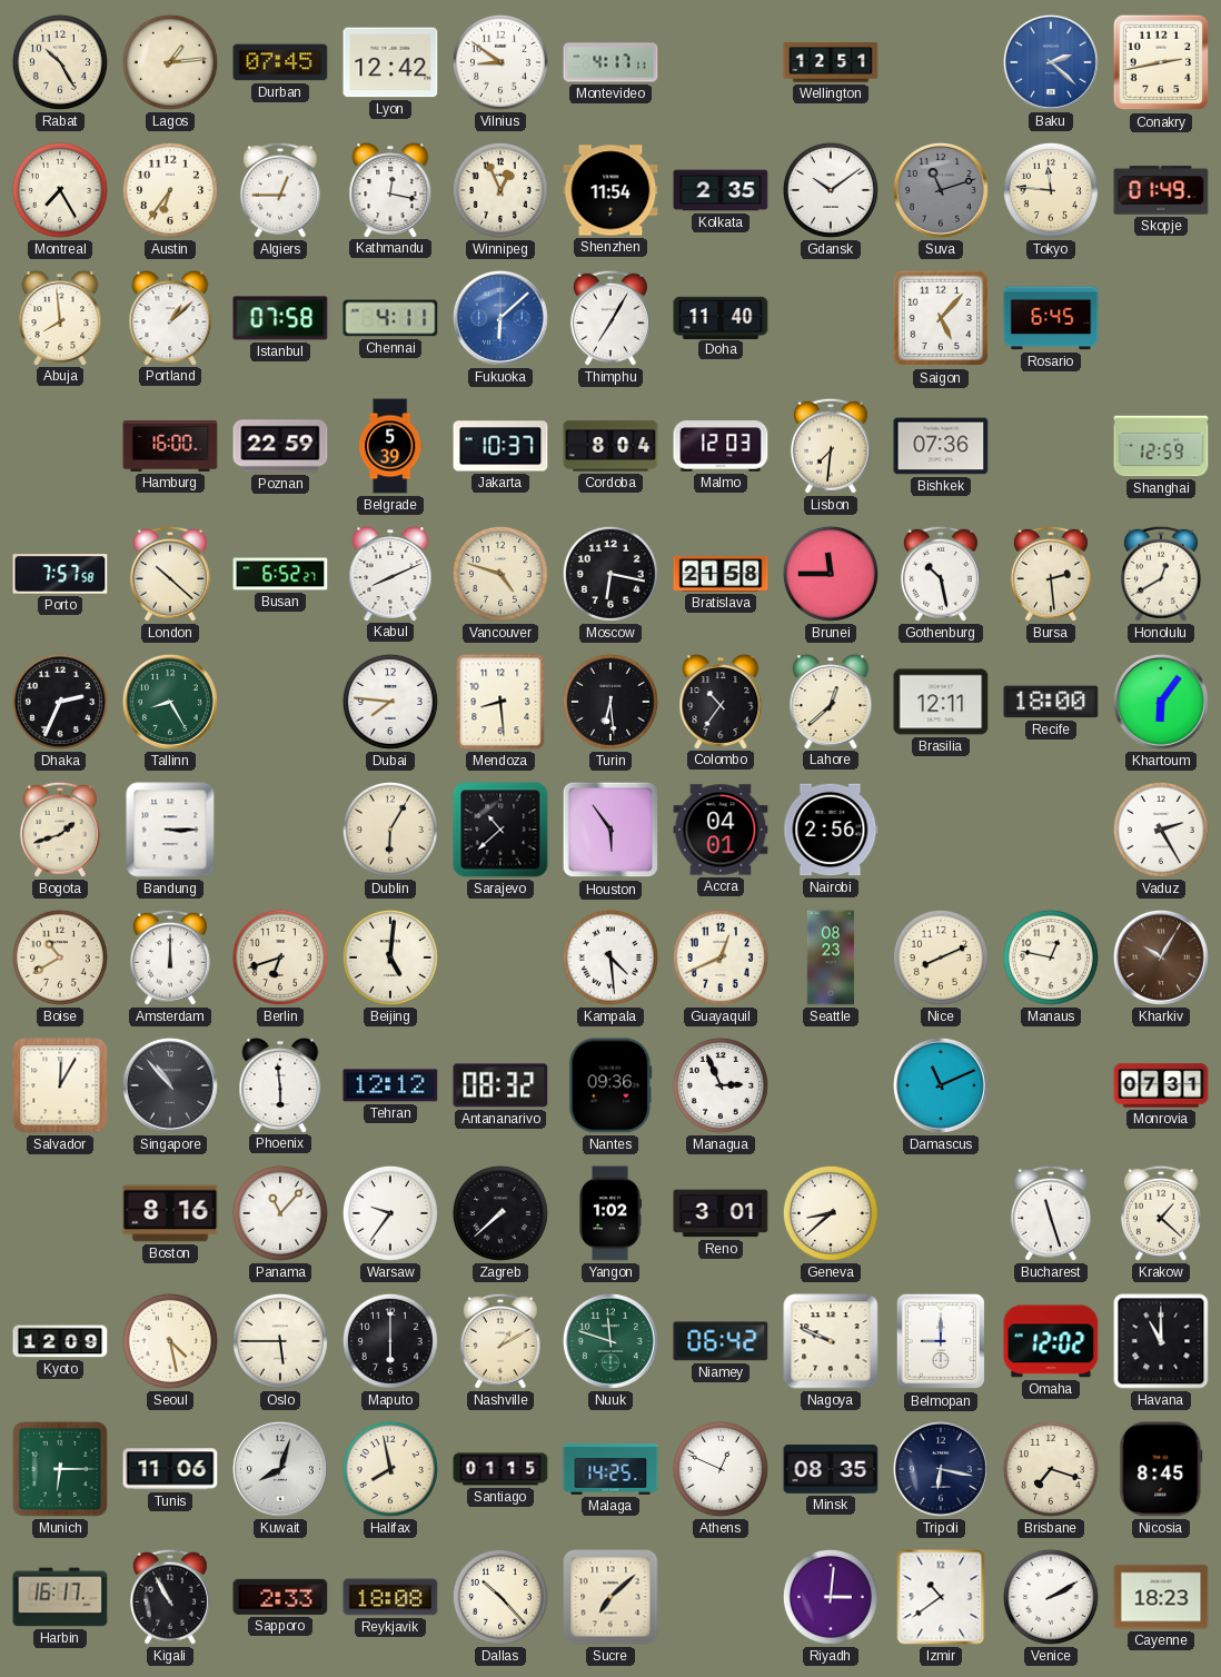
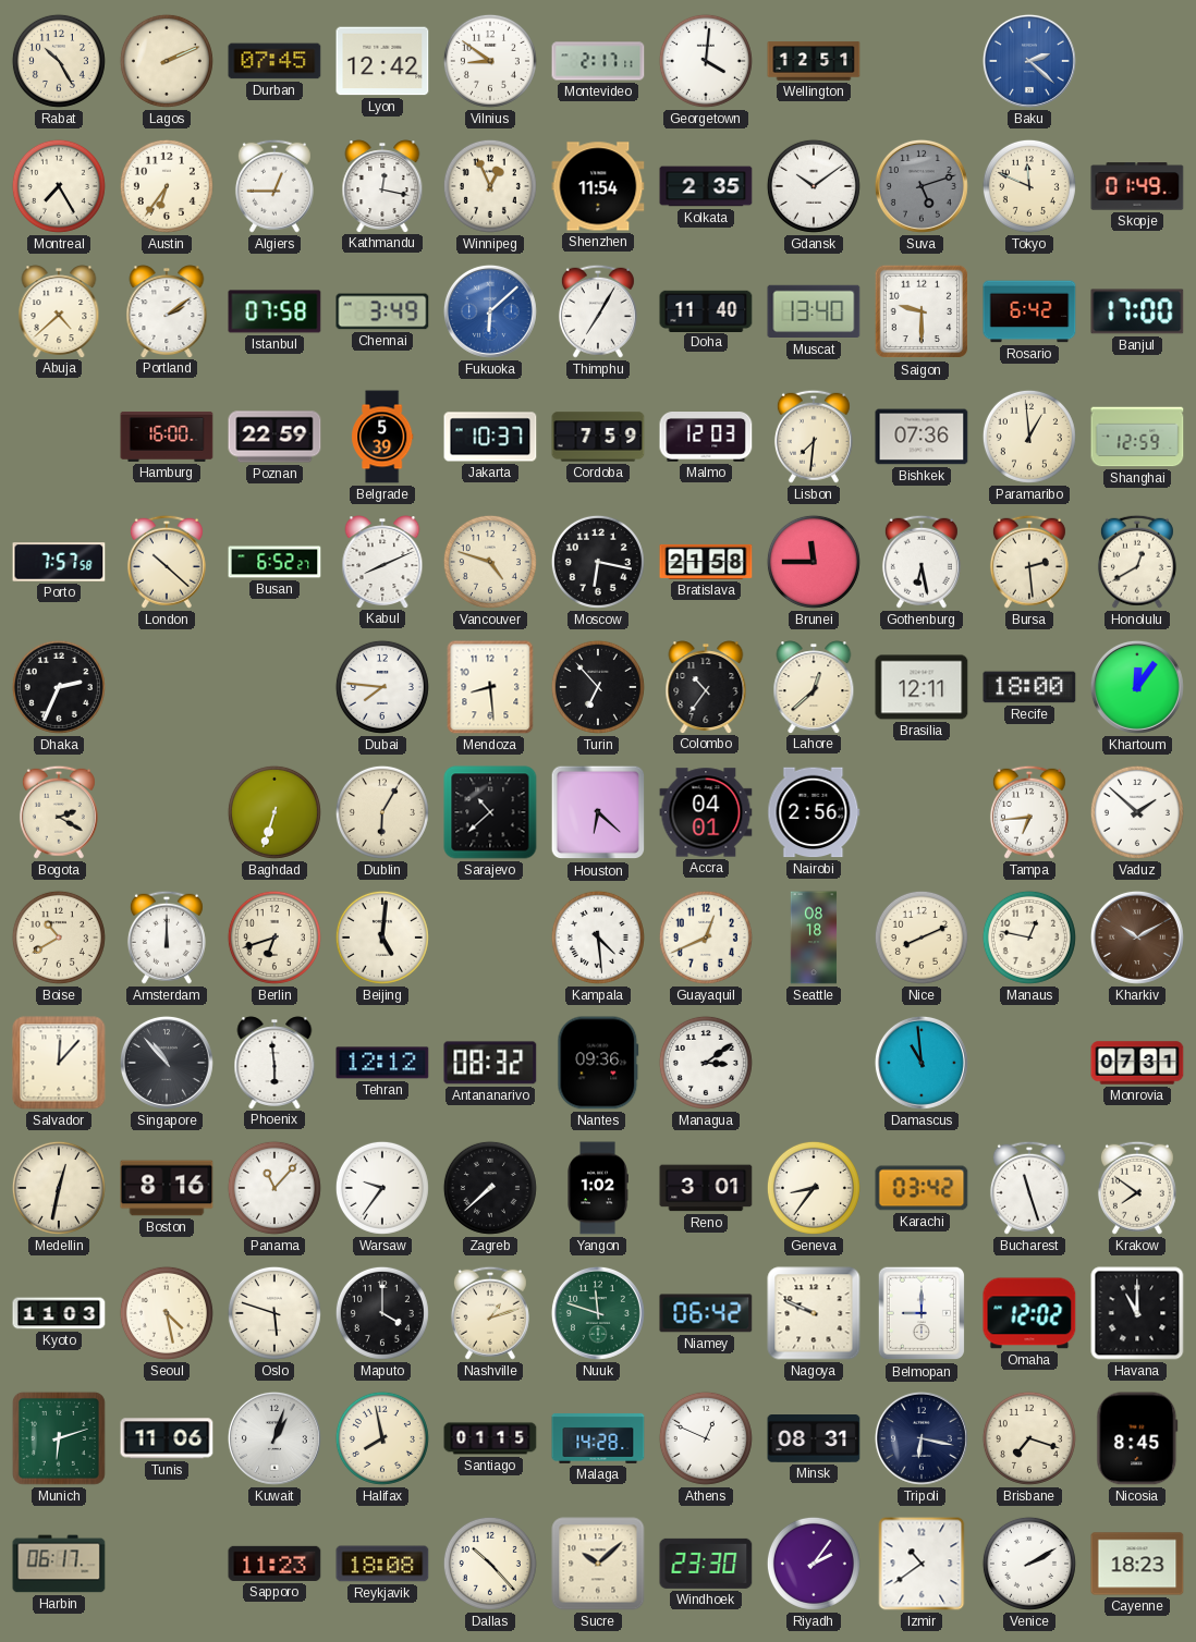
Lagos: 1:14 -> 2:11
Montevideo: 4:17 -> 2:17
Georgetown: none -> 4:01
Conakry: 2:43 -> none
Suva: 11:12 -> 5:12
Tokyo: 11:46 -> 11:49
Abuja: 7:59 -> 4:38
Portland: 1:08 -> 2:09
Chennai: 4:11 -> 3:49
Muscat: none -> 13:40
Saigon: 5:07 -> 9:30
Rosario: 6:45 -> 6:42
Banjul: none -> 17:00
Cordoba: 8:04 -> 7:59
Paramaribo: none -> 12:59
Gothenburg: 10:28 -> 6:28
Tallinn: 8:25 -> none
Turin: 6:29 -> 6:53
Khartoum: 6:06 -> 12:06
Bogota: 1:42 -> 2:20
Bandung: 3:15 -> none
Baghdad: none -> 6:33
Houston: 5:54 -> 6:22
Tampa: none -> 6:44
Vaduz: 2:25 -> 1:52
Seattle: 08:23 -> 08:18
Kharkiv: 10:05 -> 10:10
Salvador: 12:05 -> 12:07
Managua: 2:56 -> 3:09
Damascus: 11:11 -> 10:59
Medellin: none -> 12:32
Geneva: 8:38 -> 8:36
Karachi: none -> 03:42
Krakow: 1:22 -> 7:51
Kyoto: 12:09 -> 11:03
Oslo: 5:45 -> 5:48
Maputo: 6:00 -> 4:00
Nashville: 1:10 -> 1:12
Munich: 6:15 -> 6:12
Kuwait: 8:03 -> 1:03
Malaga: 14:25 -> 14:28
Minsk: 08:35 -> 08:31
Harbin: 16:17 -> 06:17
Kigali: 10:55 -> none
Sapporo: 2:33 -> 11:23
Sucre: 7:08 -> 10:08
Windhoek: none -> 23:30
Riyadh: 3:01 -> 2:06
